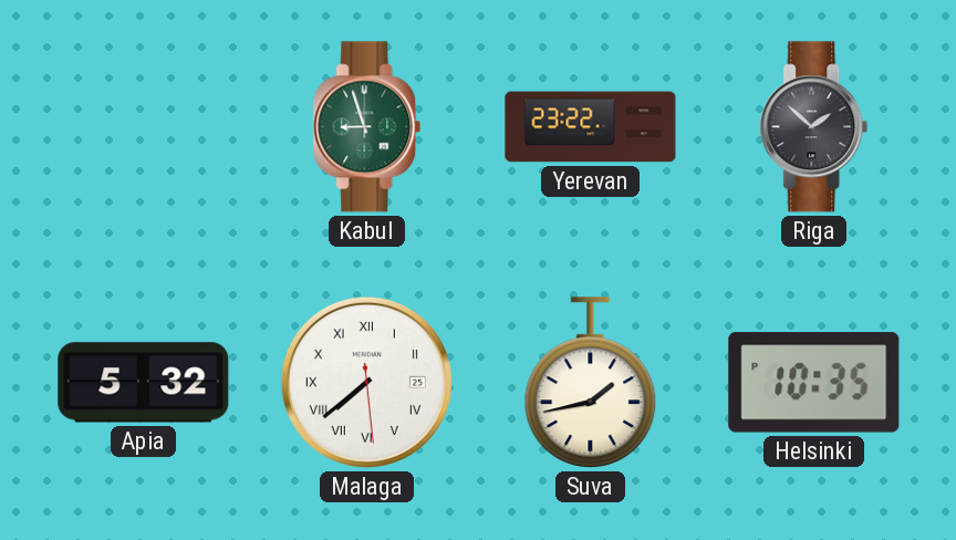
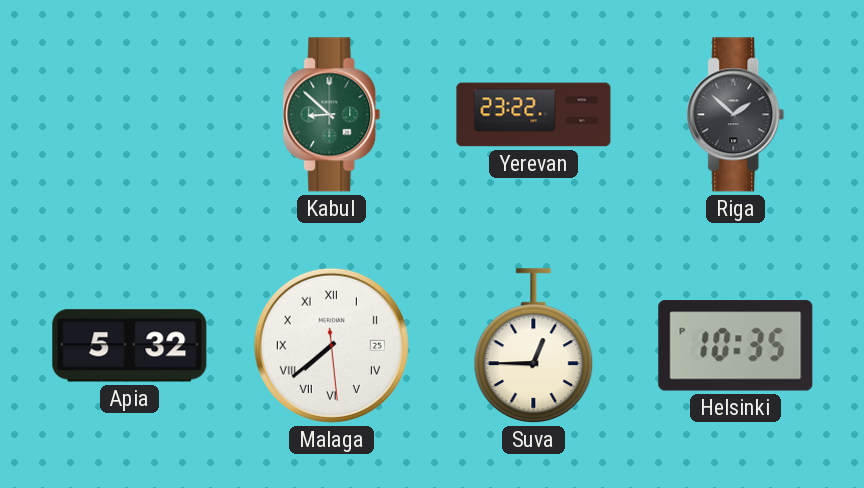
Kabul: 8:57 -> 8:52
Suva: 1:43 -> 12:45
